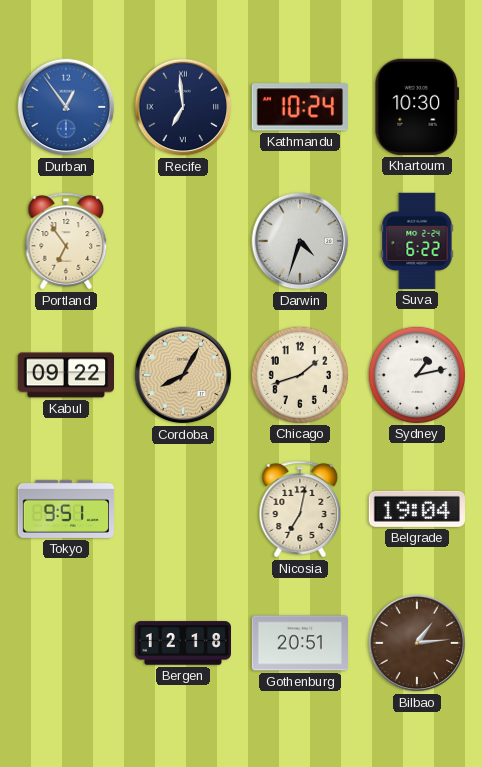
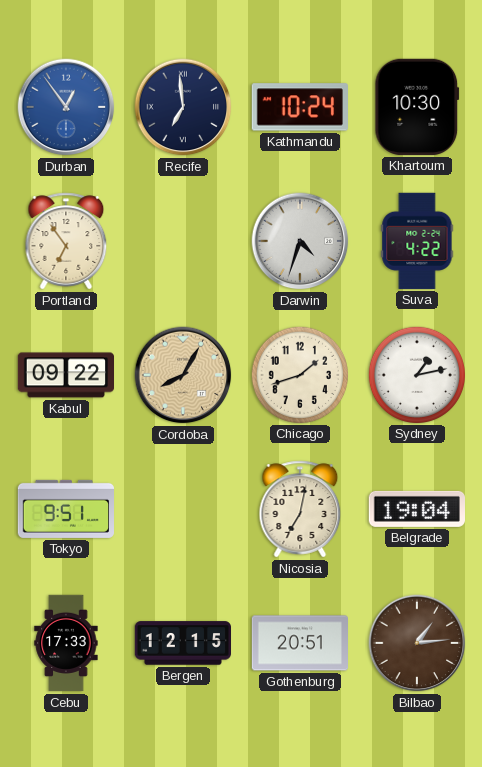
Suva: 6:22 -> 4:22
Cebu: none -> 17:33
Bergen: 12:18 -> 12:15
